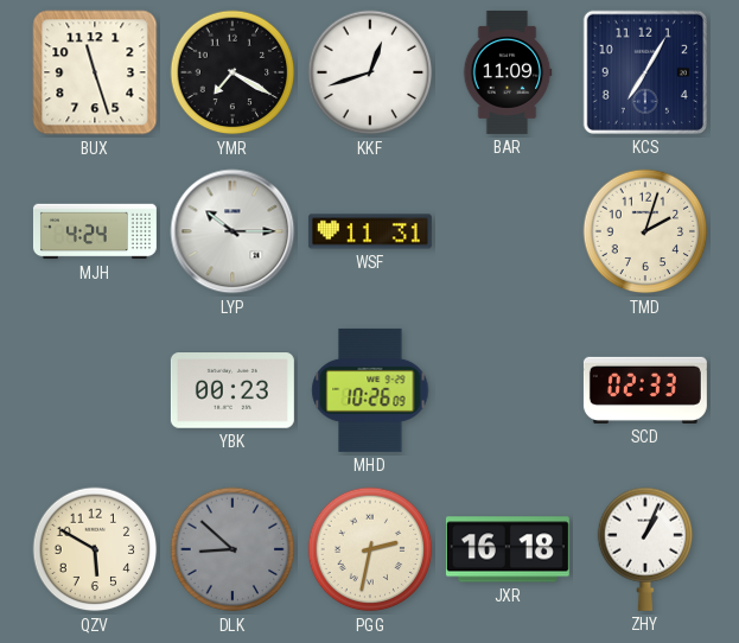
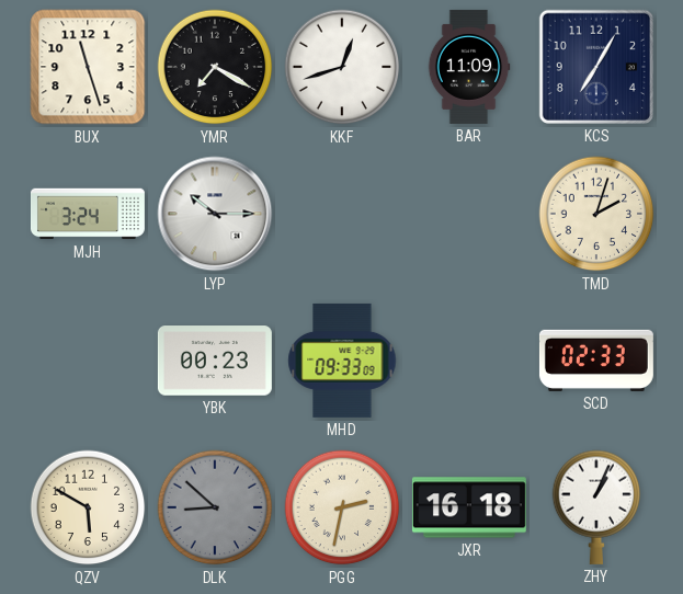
MJH: 4:24 -> 3:24
WSF: 11:31 -> none
MHD: 10:26 -> 09:33
